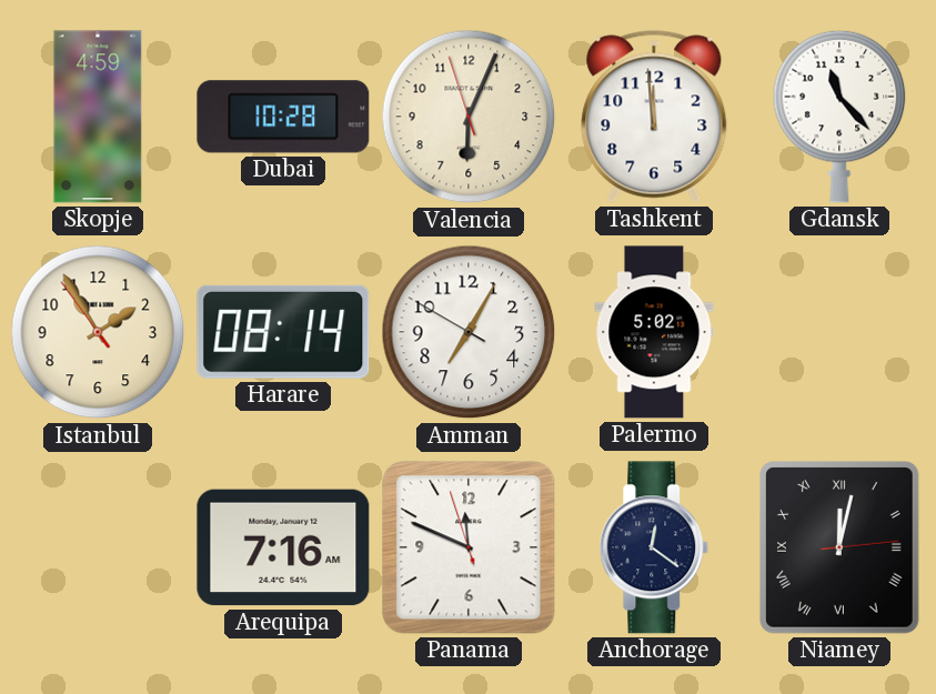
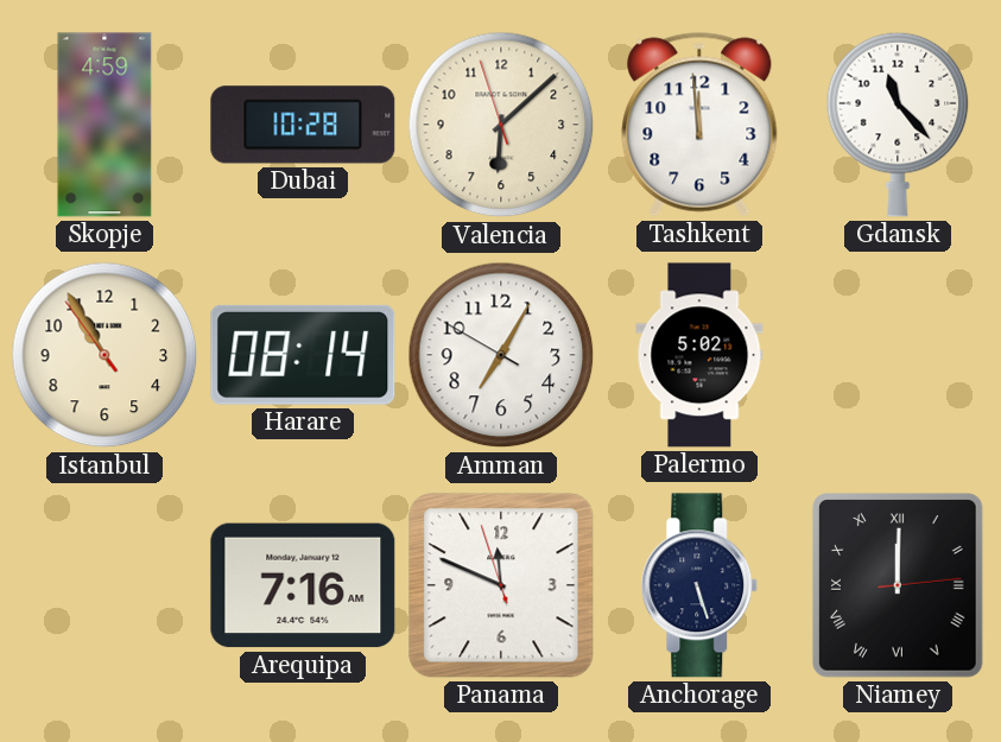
Valencia: 6:03 -> 6:07
Istanbul: 1:54 -> 10:54
Anchorage: 12:21 -> 5:27
Niamey: 12:02 -> 12:00
